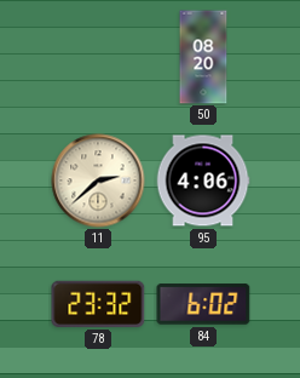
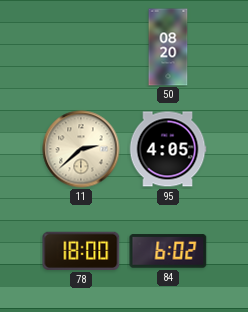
95: 4:06 -> 4:05
78: 23:32 -> 18:00
